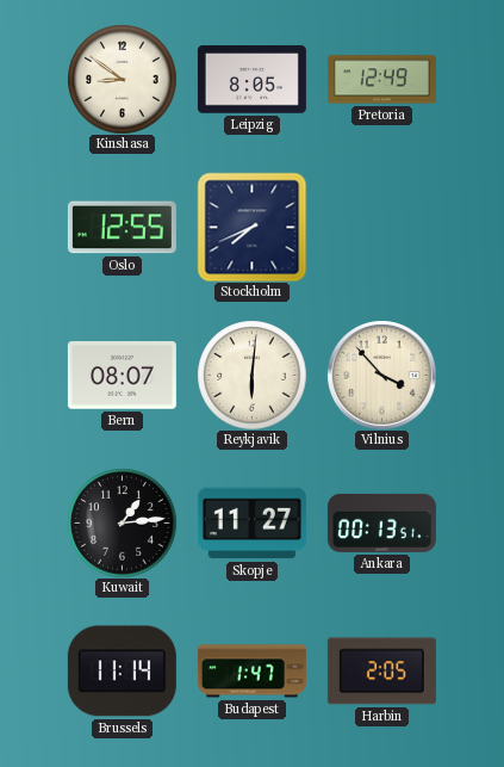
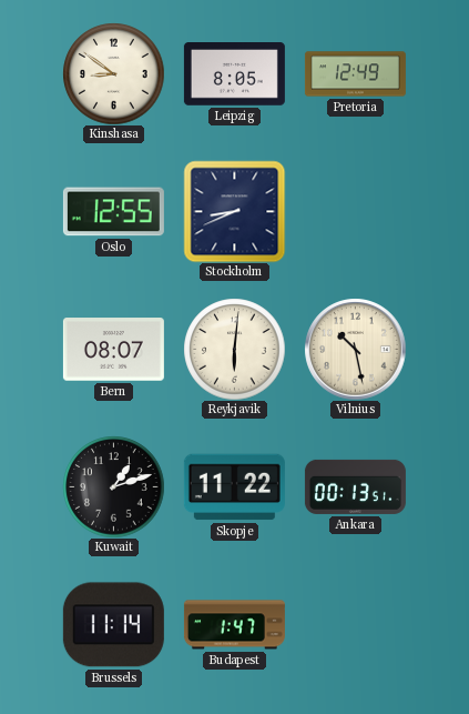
Stockholm: 7:41 -> 8:41
Vilnius: 3:53 -> 10:28
Kuwait: 1:14 -> 1:12
Skopje: 11:27 -> 11:22
Harbin: 2:05 -> none
